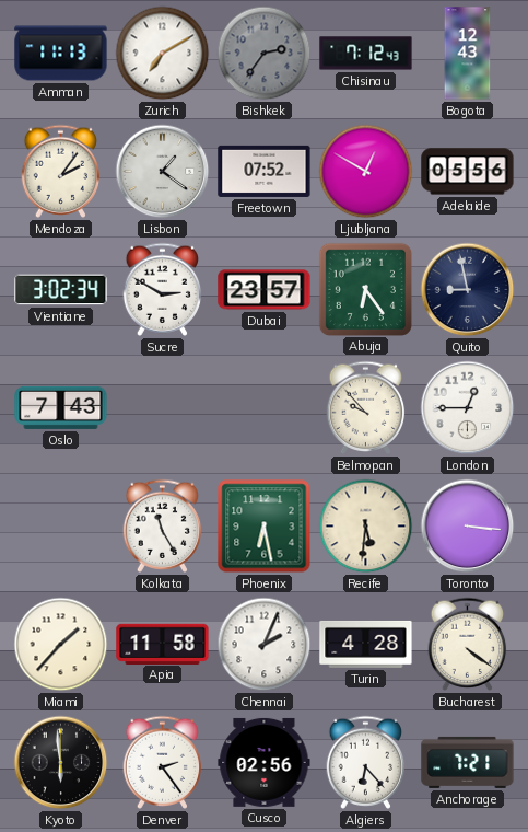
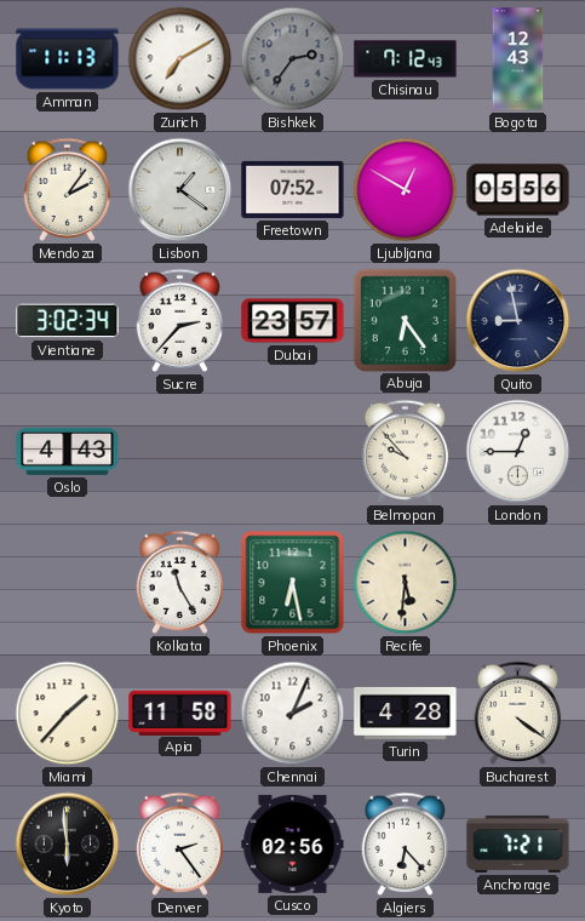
Sucre: 2:50 -> 2:37
Oslo: 7:43 -> 4:43
Toronto: 3:16 -> none
